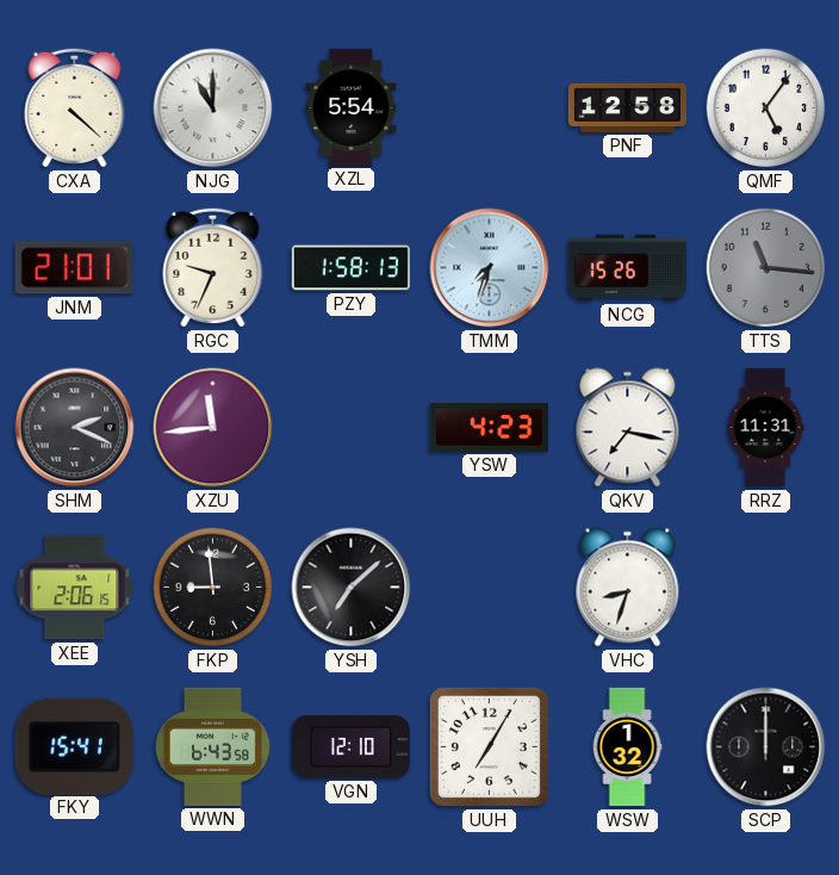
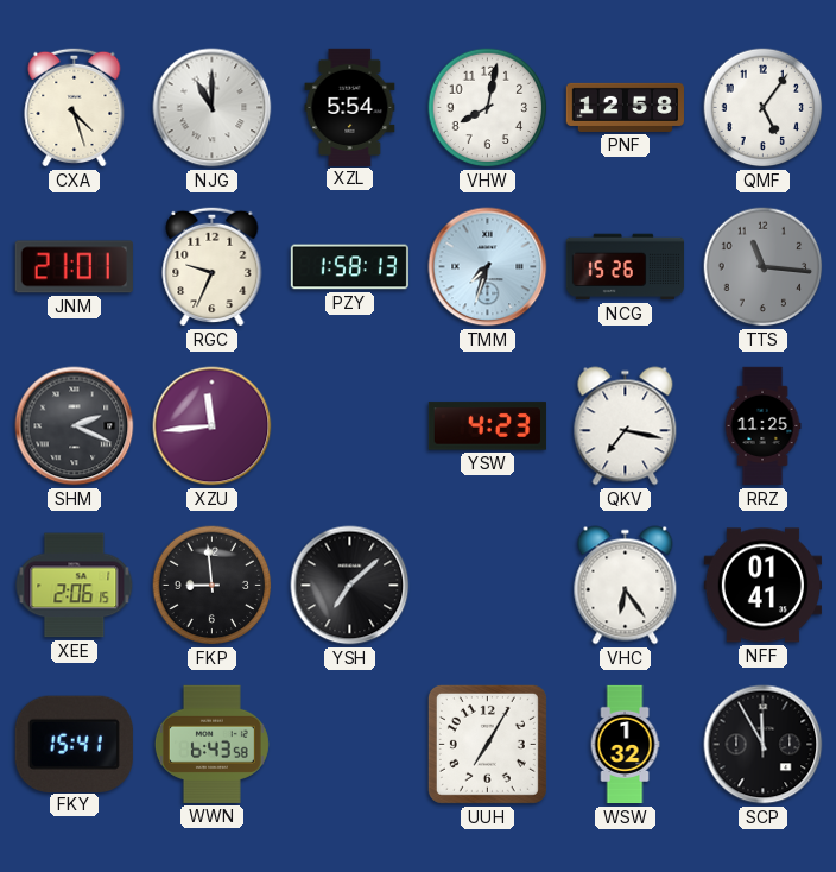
CXA: 4:22 -> 4:27
VHW: none -> 8:02
RRZ: 11:31 -> 11:25
VHC: 8:33 -> 6:24
NFF: none -> 01:41
VGN: 12:10 -> none
SCP: 12:00 -> 11:55
